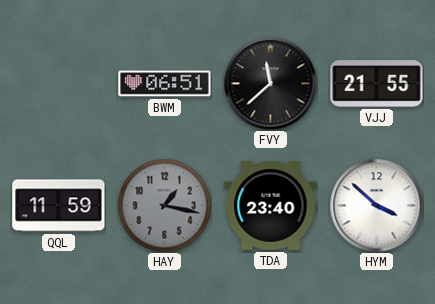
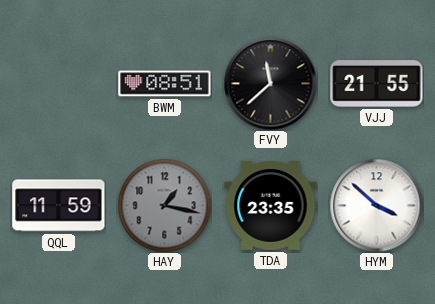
BWM: 06:51 -> 08:51
TDA: 23:40 -> 23:35
